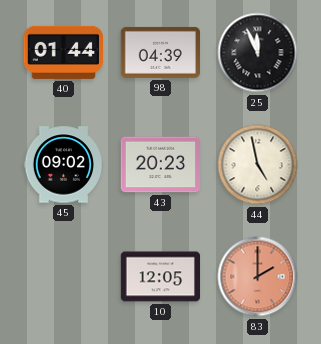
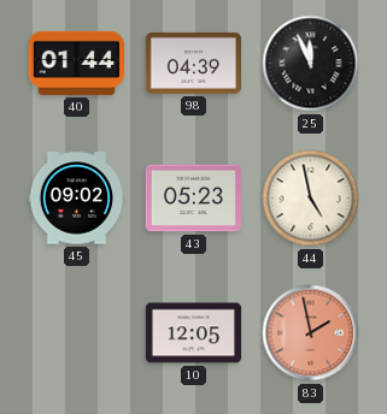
43: 20:23 -> 05:23
83: 2:00 -> 1:58
